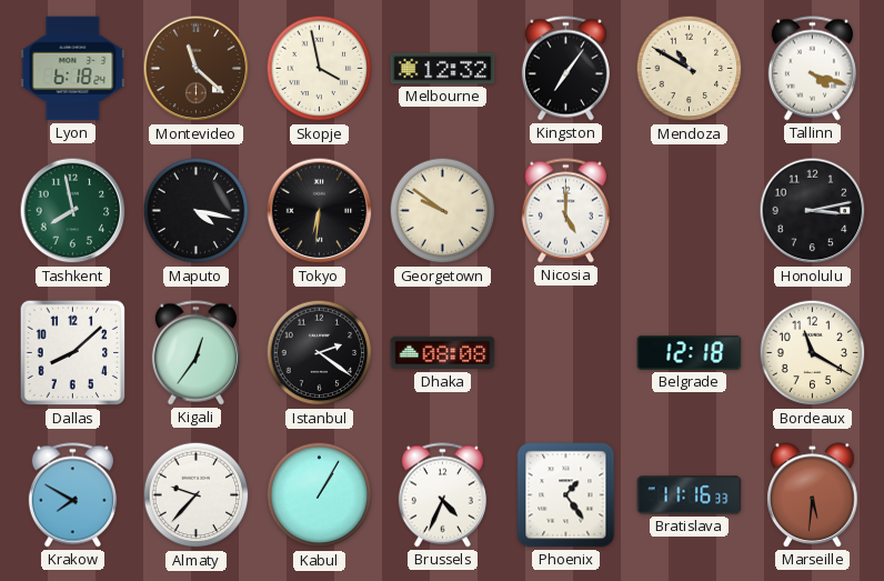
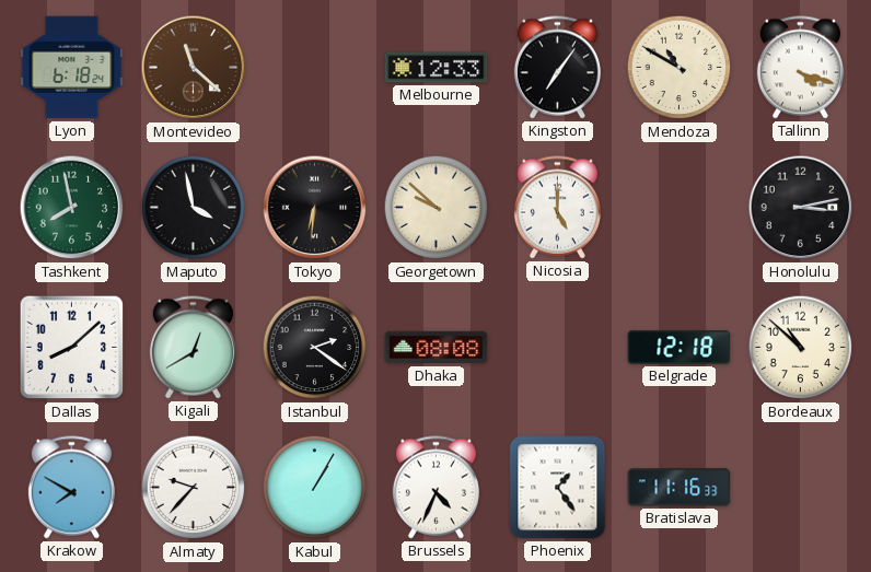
Skopje: 3:58 -> none
Melbourne: 12:32 -> 12:33
Maputo: 4:17 -> 3:58
Georgetown: 9:51 -> 9:52
Kigali: 12:36 -> 12:40
Bordeaux: 11:20 -> 10:52
Marseille: 5:31 -> none
